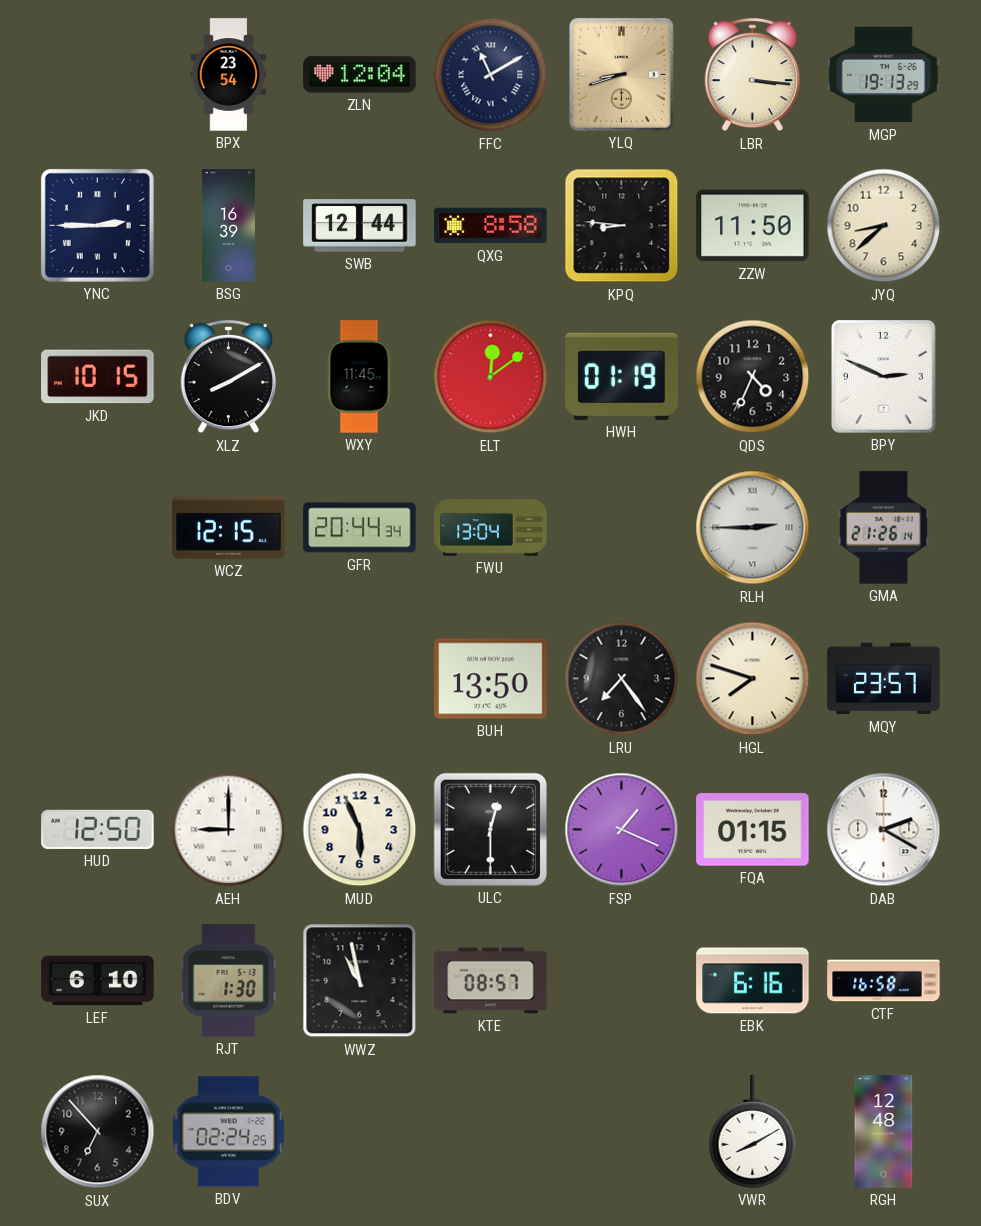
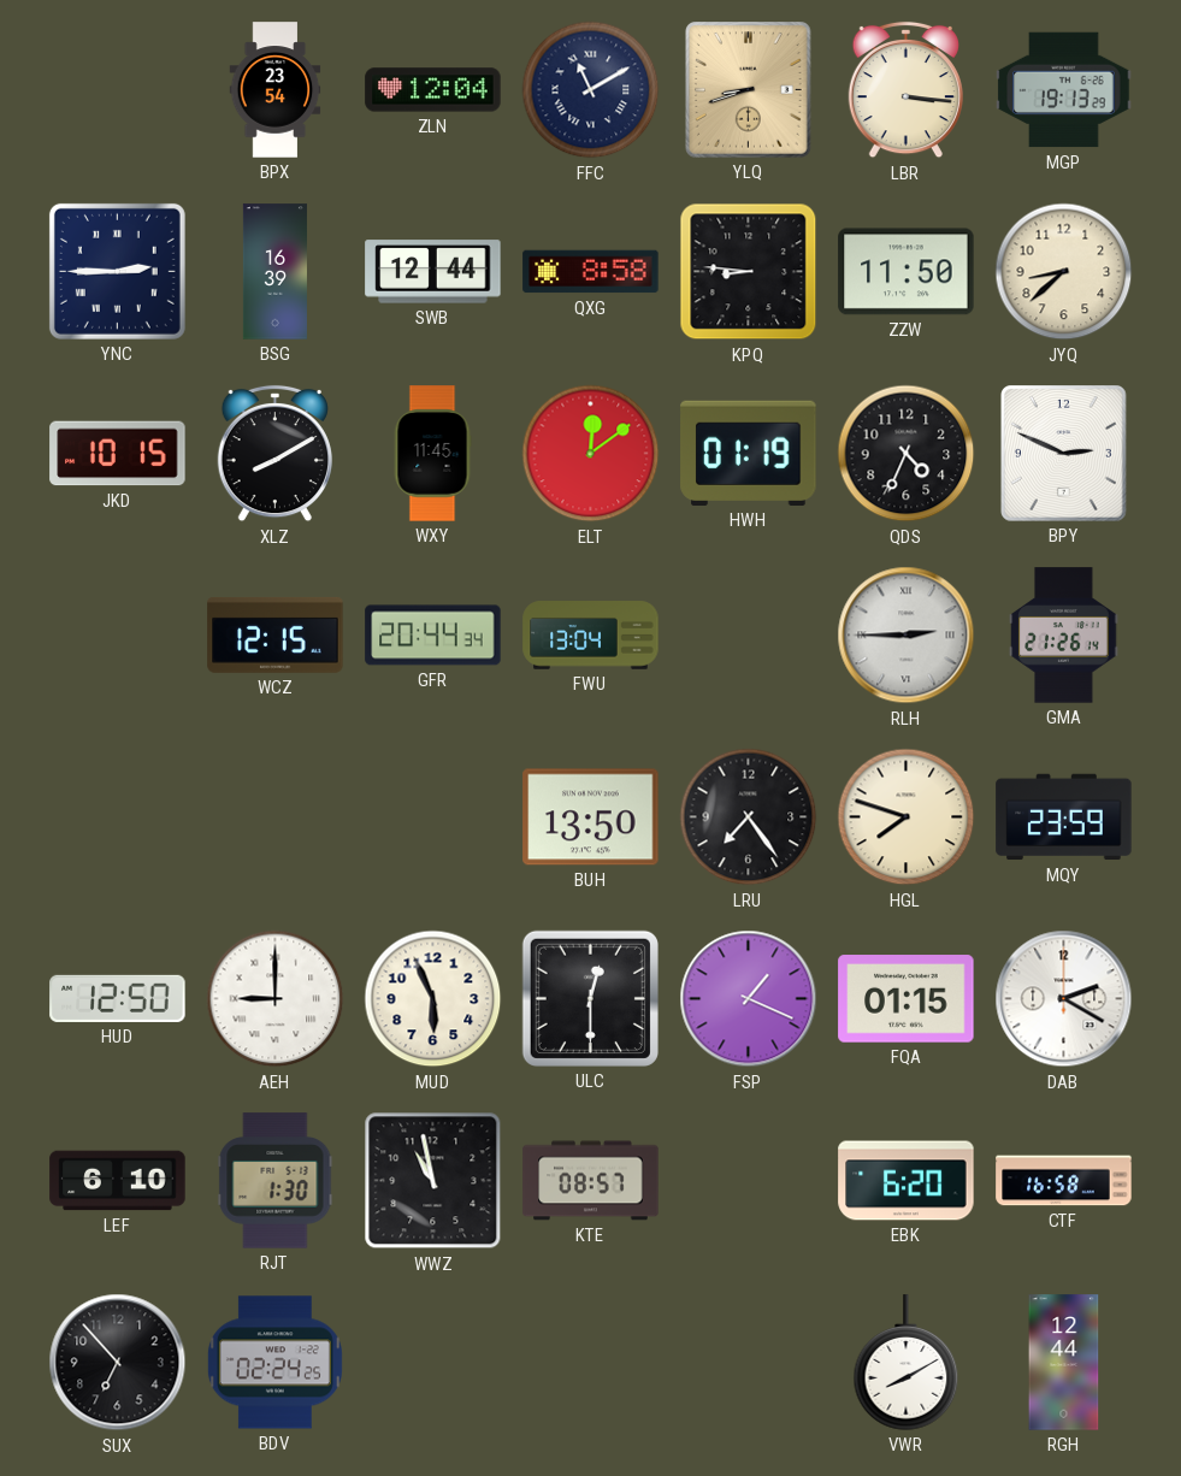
MQY: 23:57 -> 23:59
EBK: 6:16 -> 6:20
RGH: 12:48 -> 12:44
